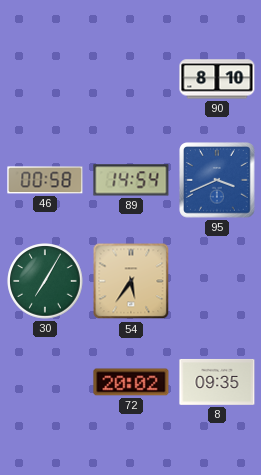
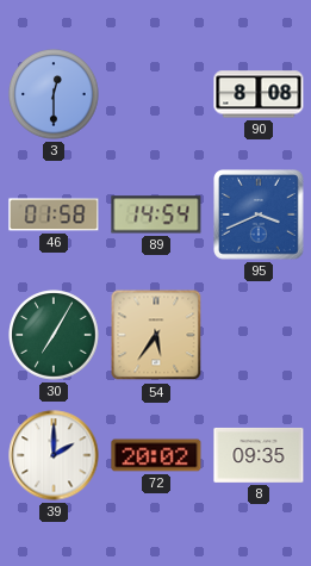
3: none -> 12:30
90: 8:10 -> 8:08
46: 00:58 -> 01:58
39: none -> 2:00
